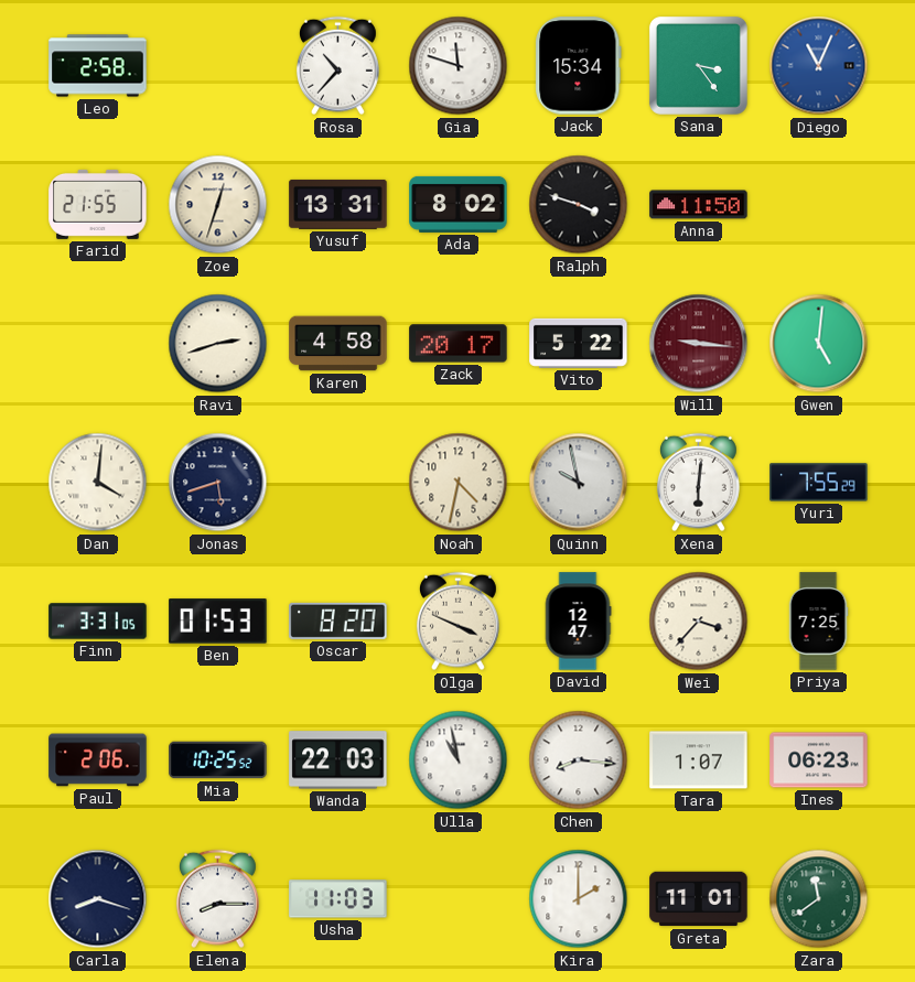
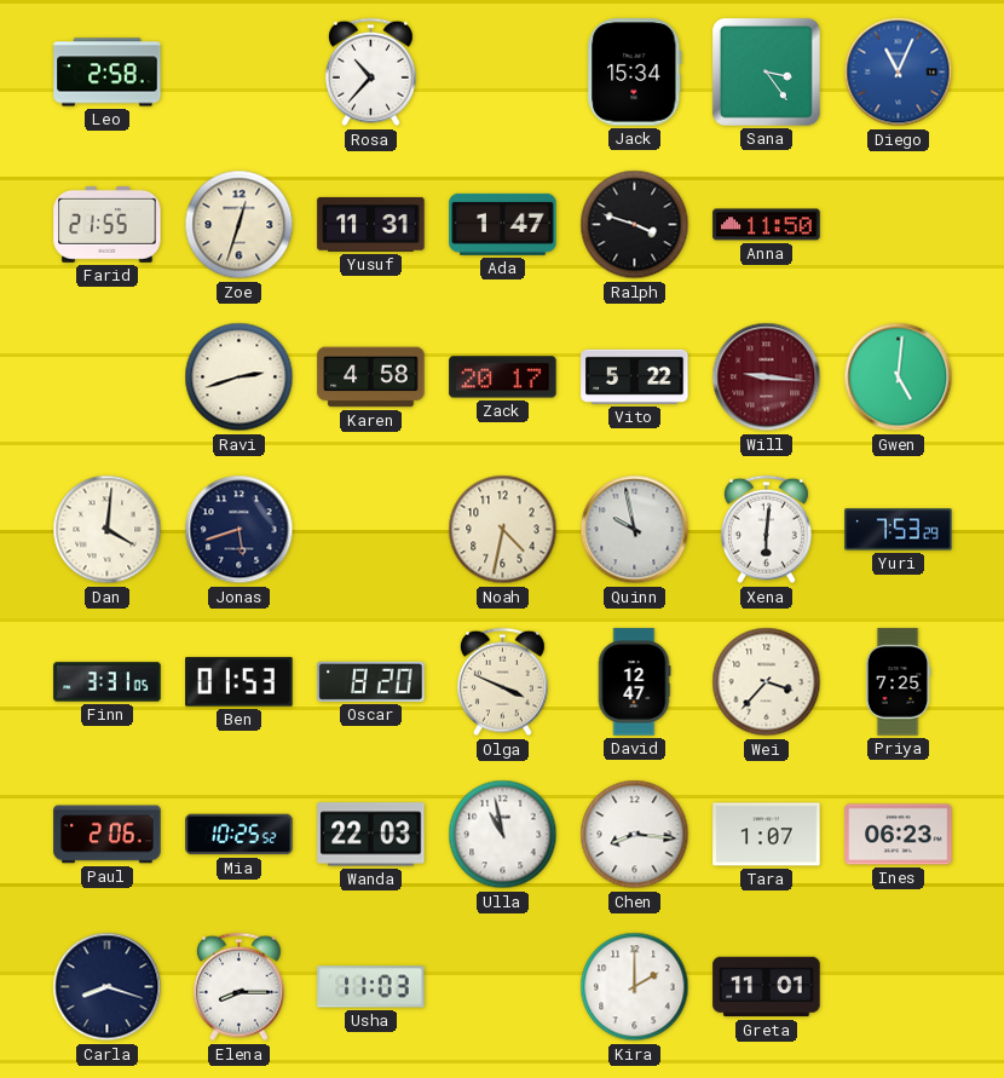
Gia: 11:48 -> none
Yusuf: 13:31 -> 11:31
Ada: 8:02 -> 1:47
Yuri: 7:55 -> 7:53
Zara: 11:39 -> none
